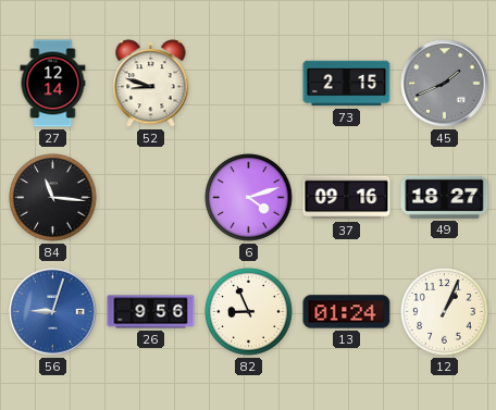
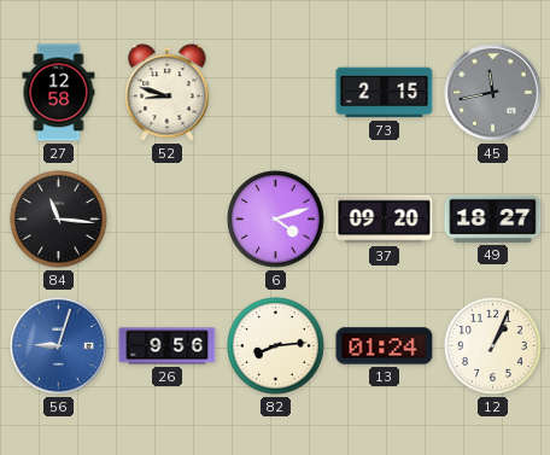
27: 12:14 -> 12:58
45: 1:41 -> 11:43
37: 09:16 -> 09:20
82: 8:56 -> 8:14
